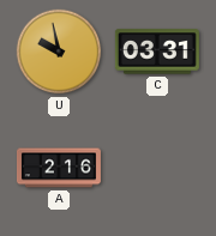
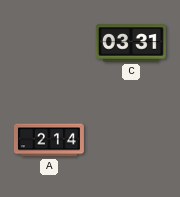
U: 9:58 -> none
A: 2:16 -> 2:14
